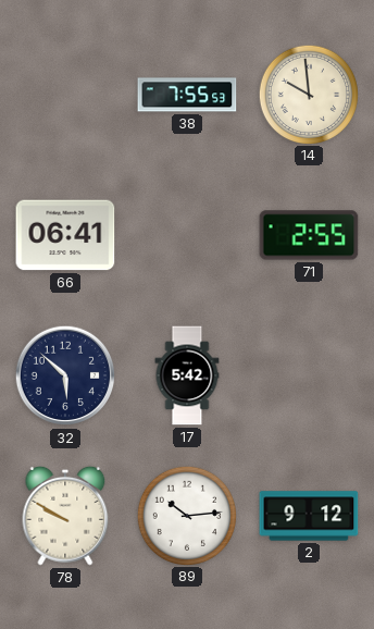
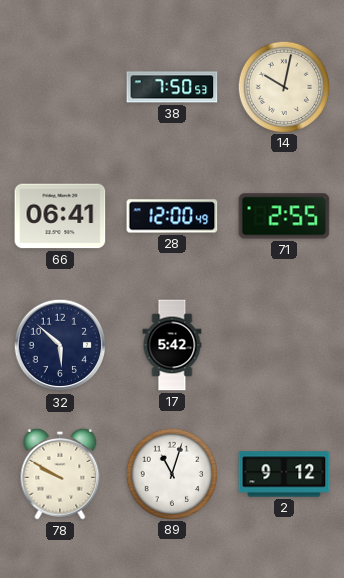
38: 7:55 -> 7:50
14: 9:59 -> 10:02
28: none -> 12:00
89: 10:14 -> 11:03
